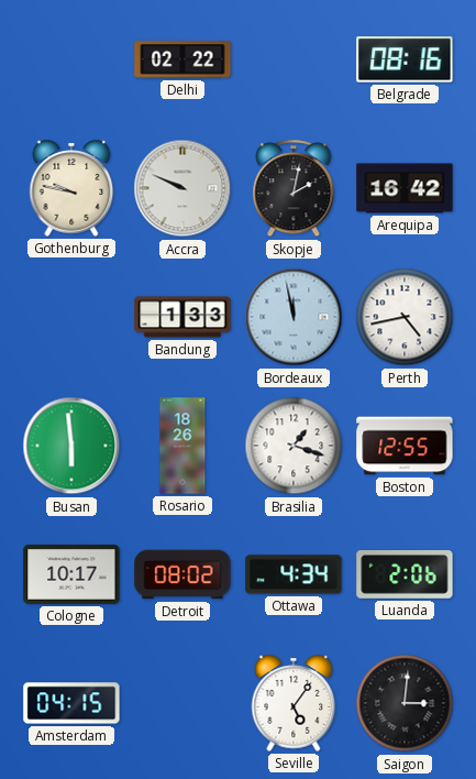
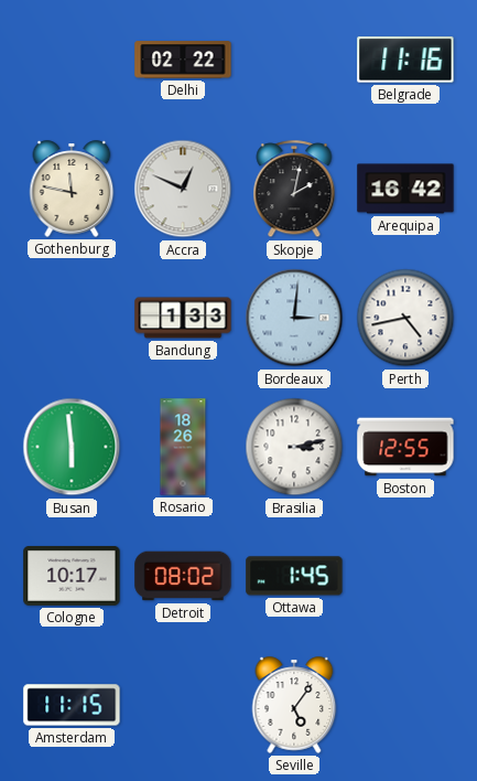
Belgrade: 08:16 -> 11:16
Gothenburg: 9:47 -> 11:47
Accra: 9:49 -> 12:49
Bordeaux: 11:58 -> 3:01
Brasilia: 1:18 -> 3:13
Ottawa: 4:34 -> 1:45
Luanda: 2:06 -> none
Amsterdam: 04:15 -> 11:15
Saigon: 3:01 -> none
